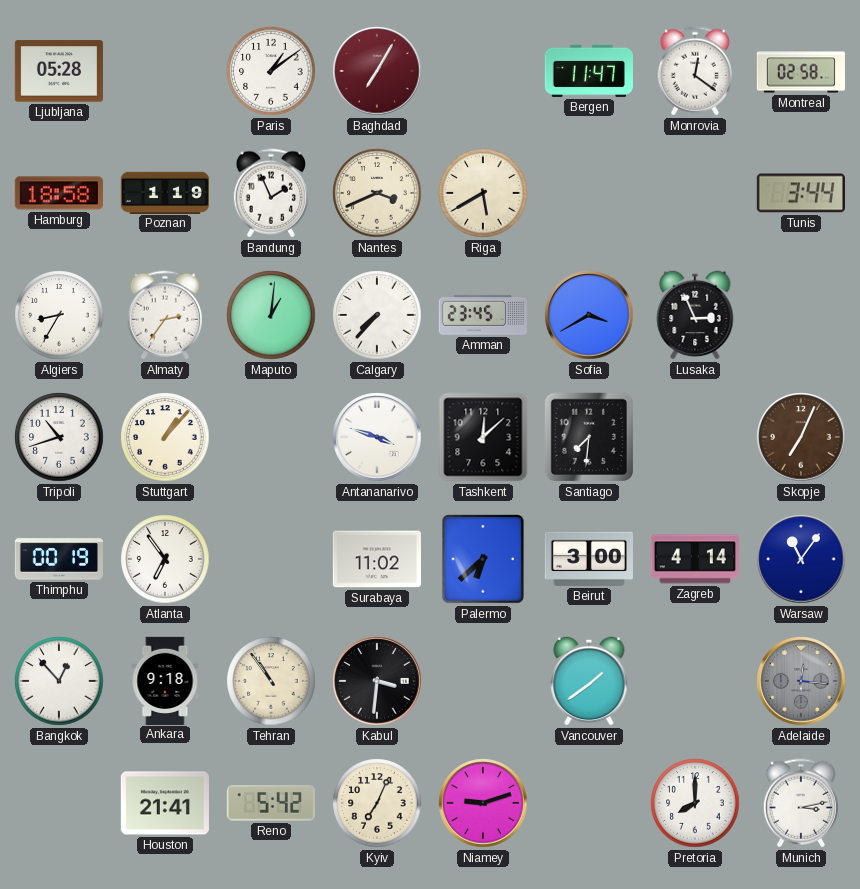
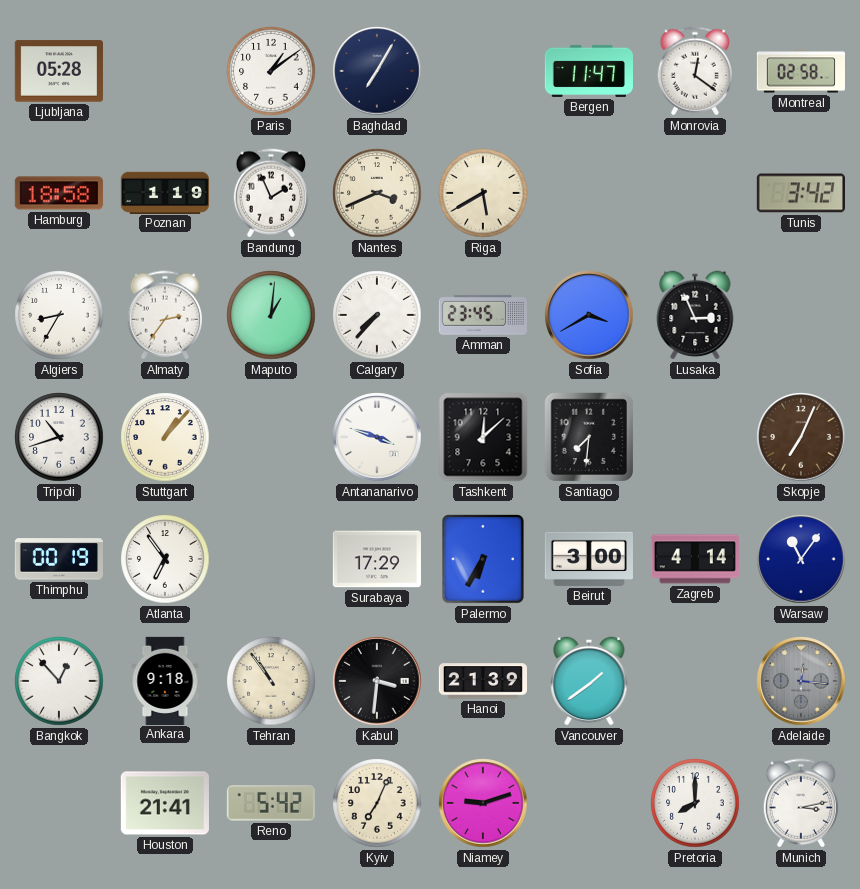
Baghdad dial: burgundy -> navy
Tunis: 3:44 -> 3:42
Surabaya: 11:02 -> 17:29
Palermo: 6:38 -> 6:35
Hanoi: none -> 21:39
